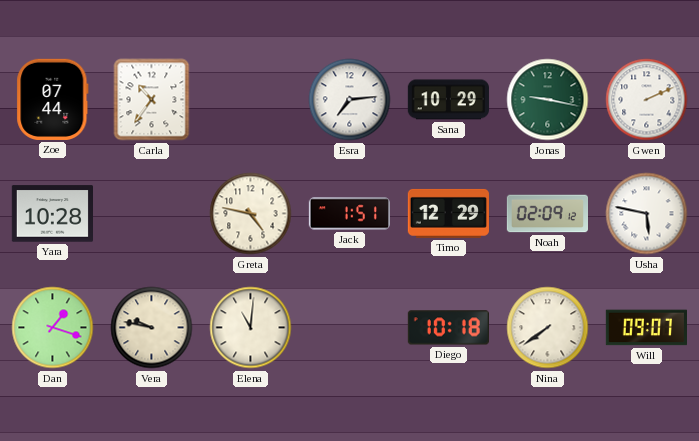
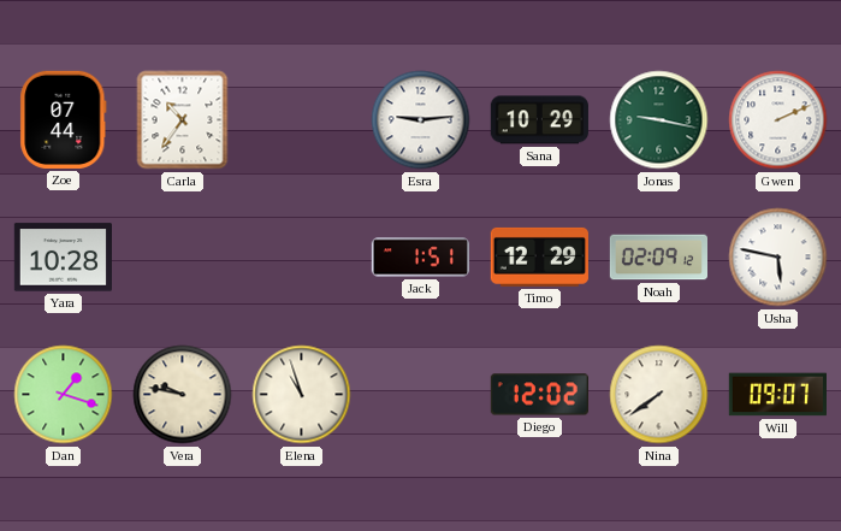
Esra: 7:14 -> 9:14
Greta: 4:47 -> none
Elena: 11:01 -> 10:57
Diego: 10:18 -> 12:02
